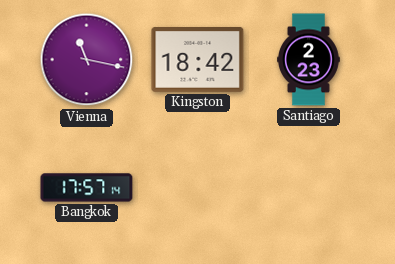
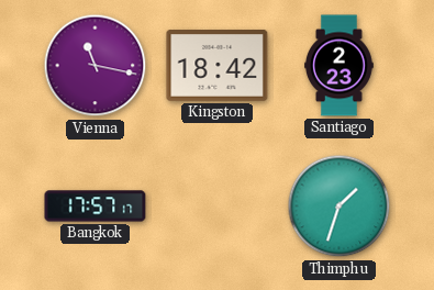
Bangkok: 17:57:14 -> 17:57:17
Thimphu: none -> 1:33
